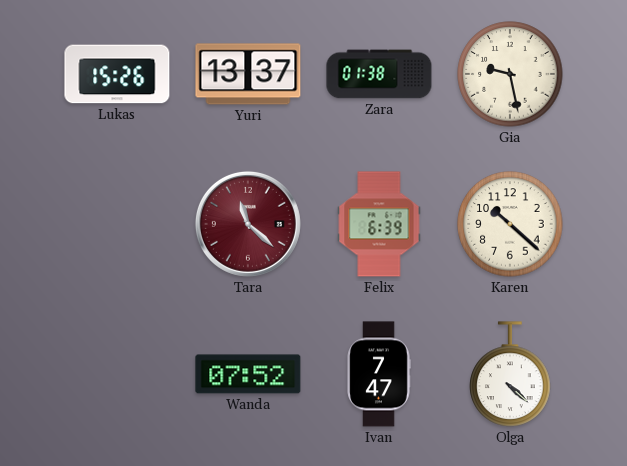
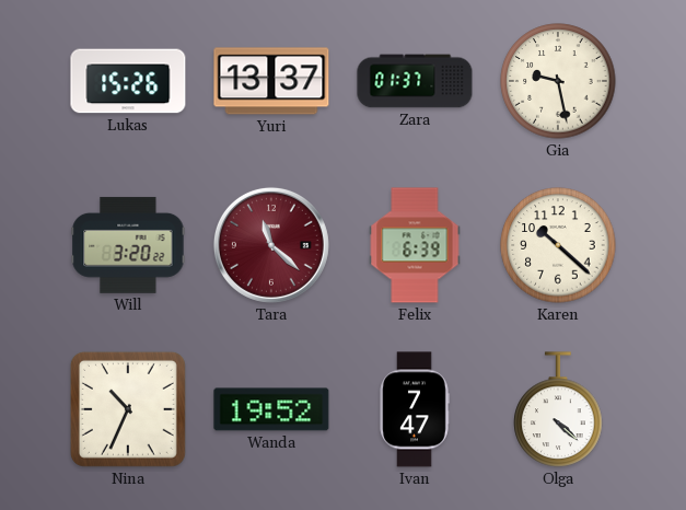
Zara: 01:38 -> 01:37
Will: none -> 3:20
Nina: none -> 10:34
Wanda: 07:52 -> 19:52
